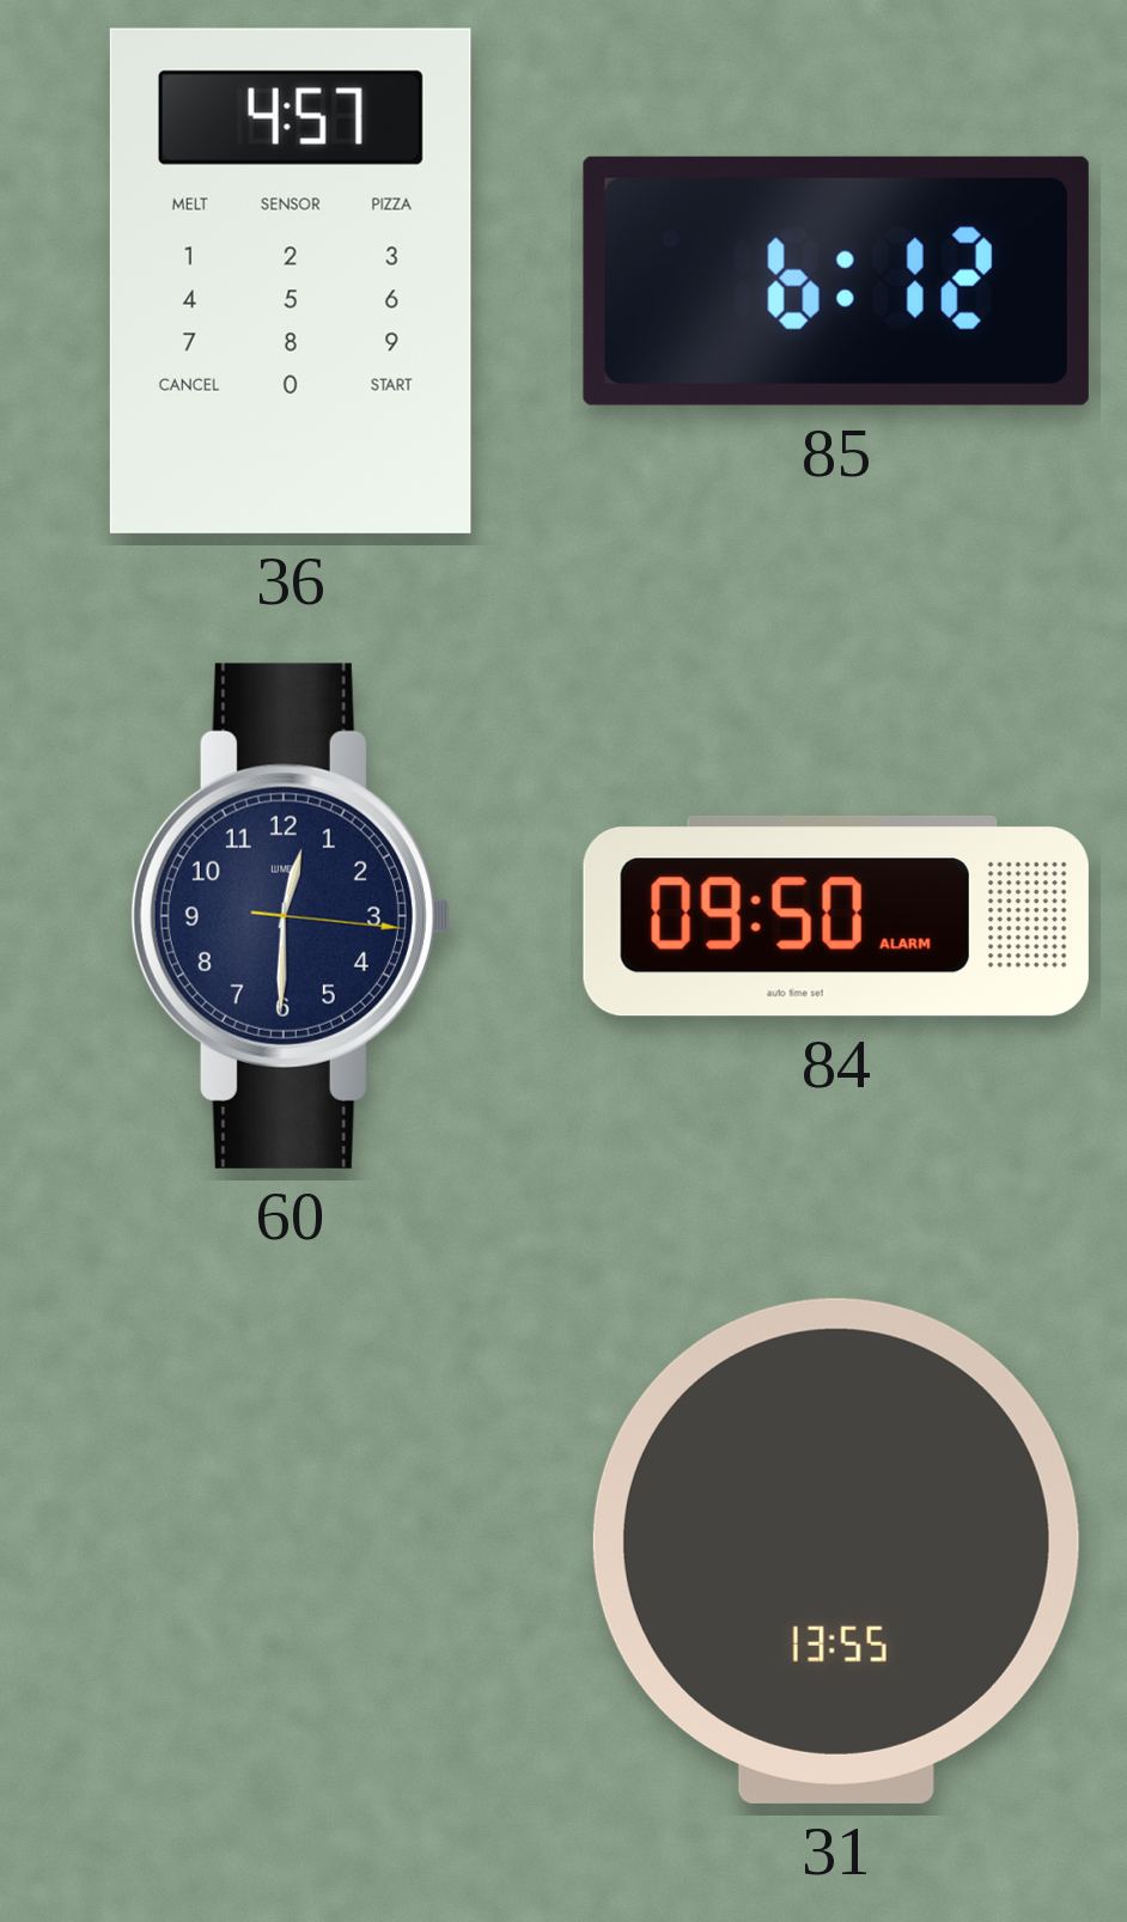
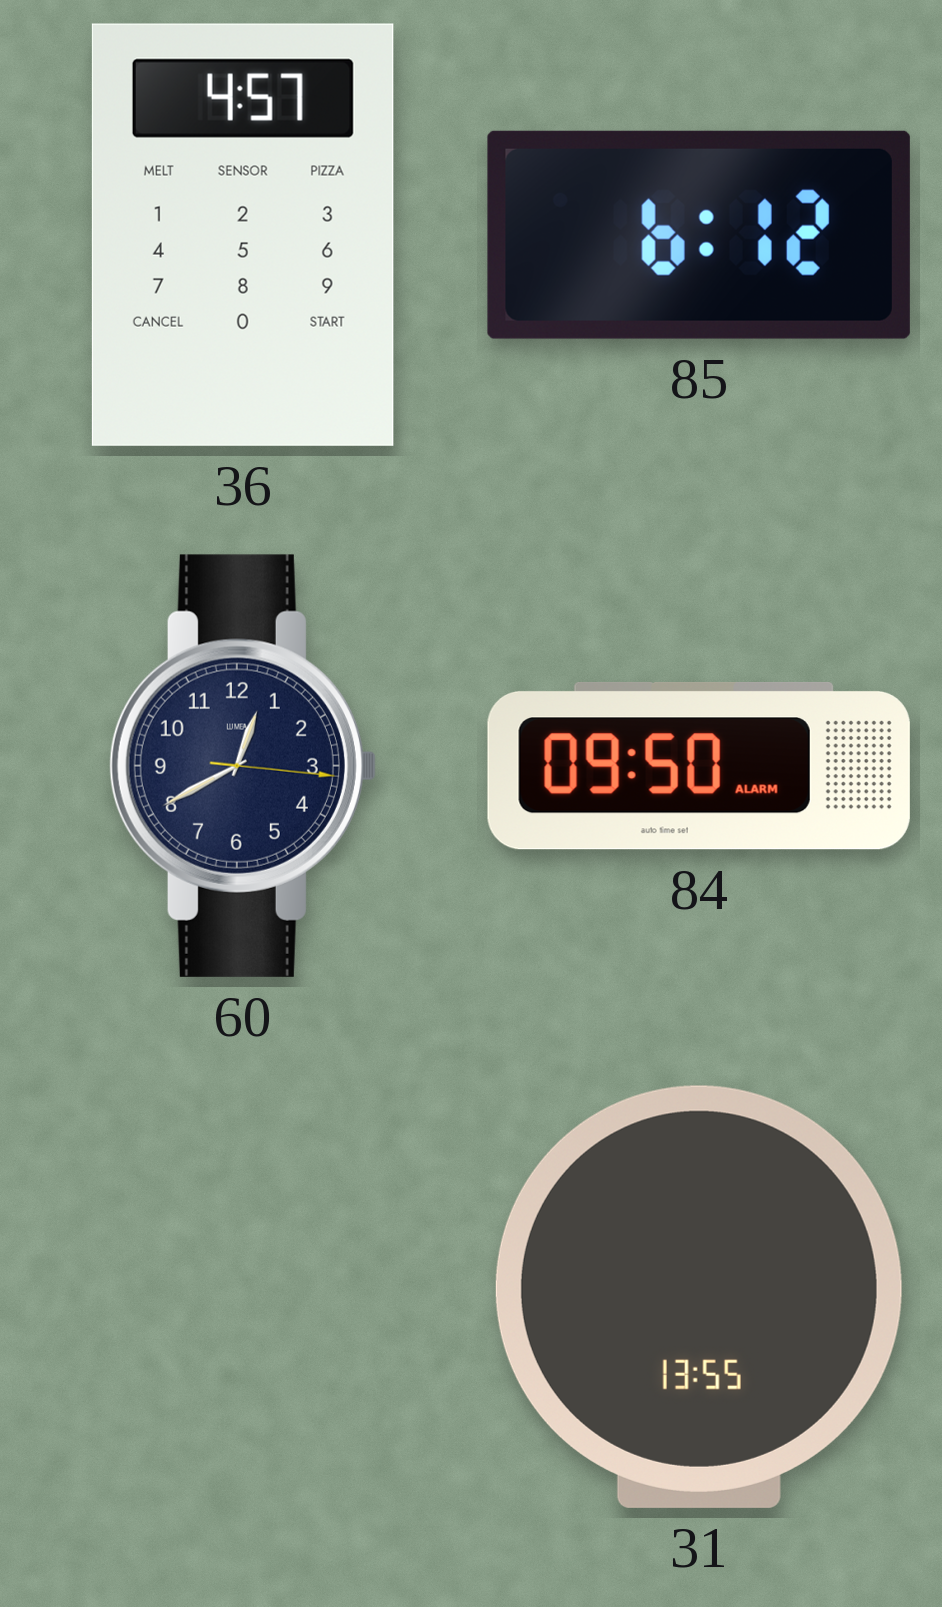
60: 12:30 -> 12:40
